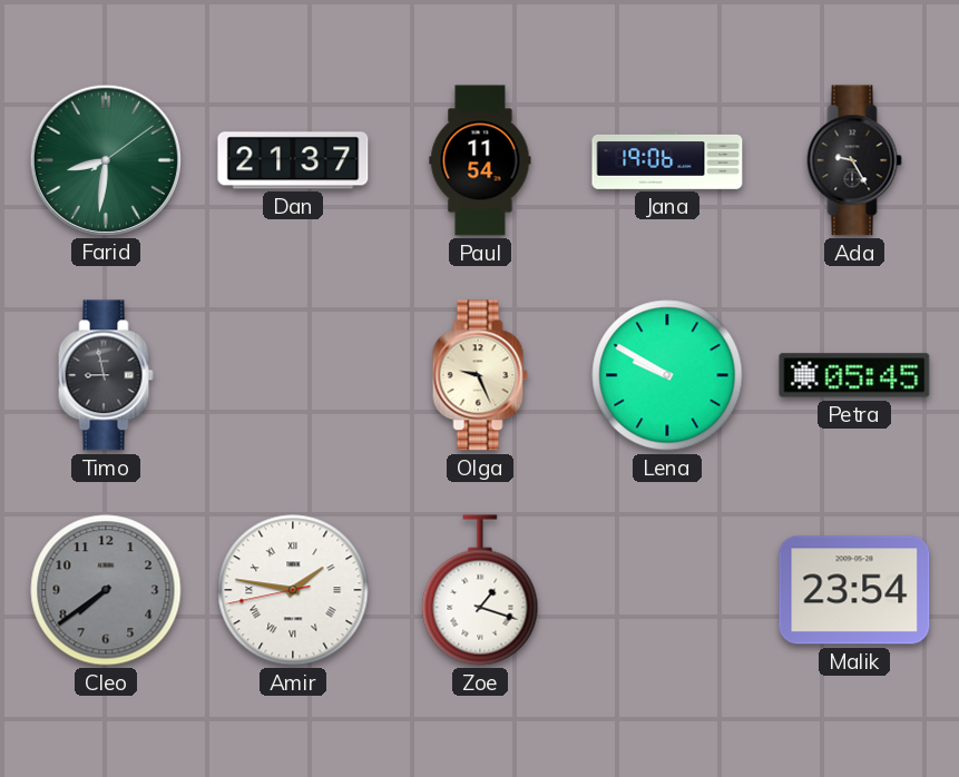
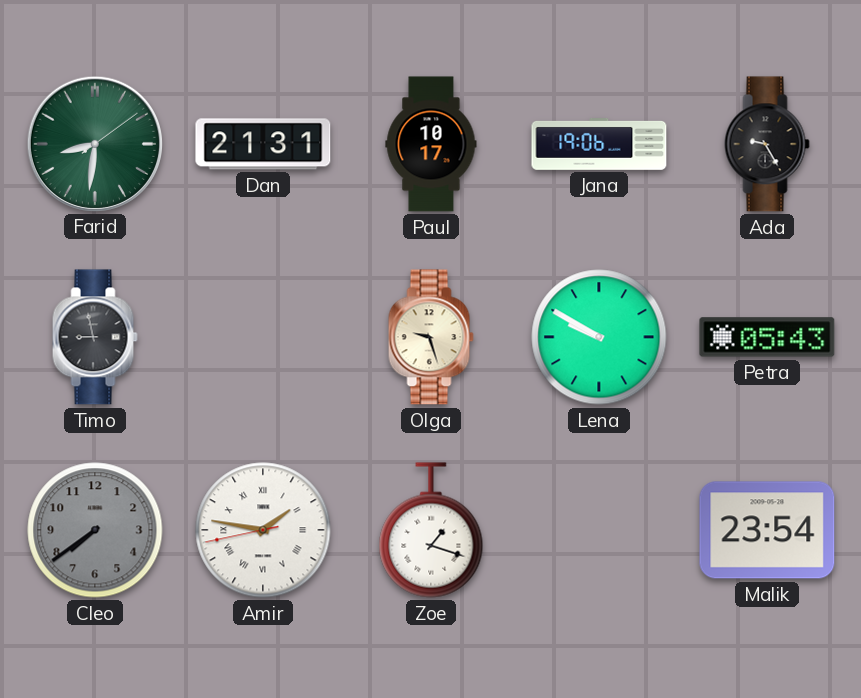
Dan: 21:37 -> 21:31
Paul: 11:54 -> 10:17
Olga: 9:26 -> 9:27
Petra: 05:45 -> 05:43
